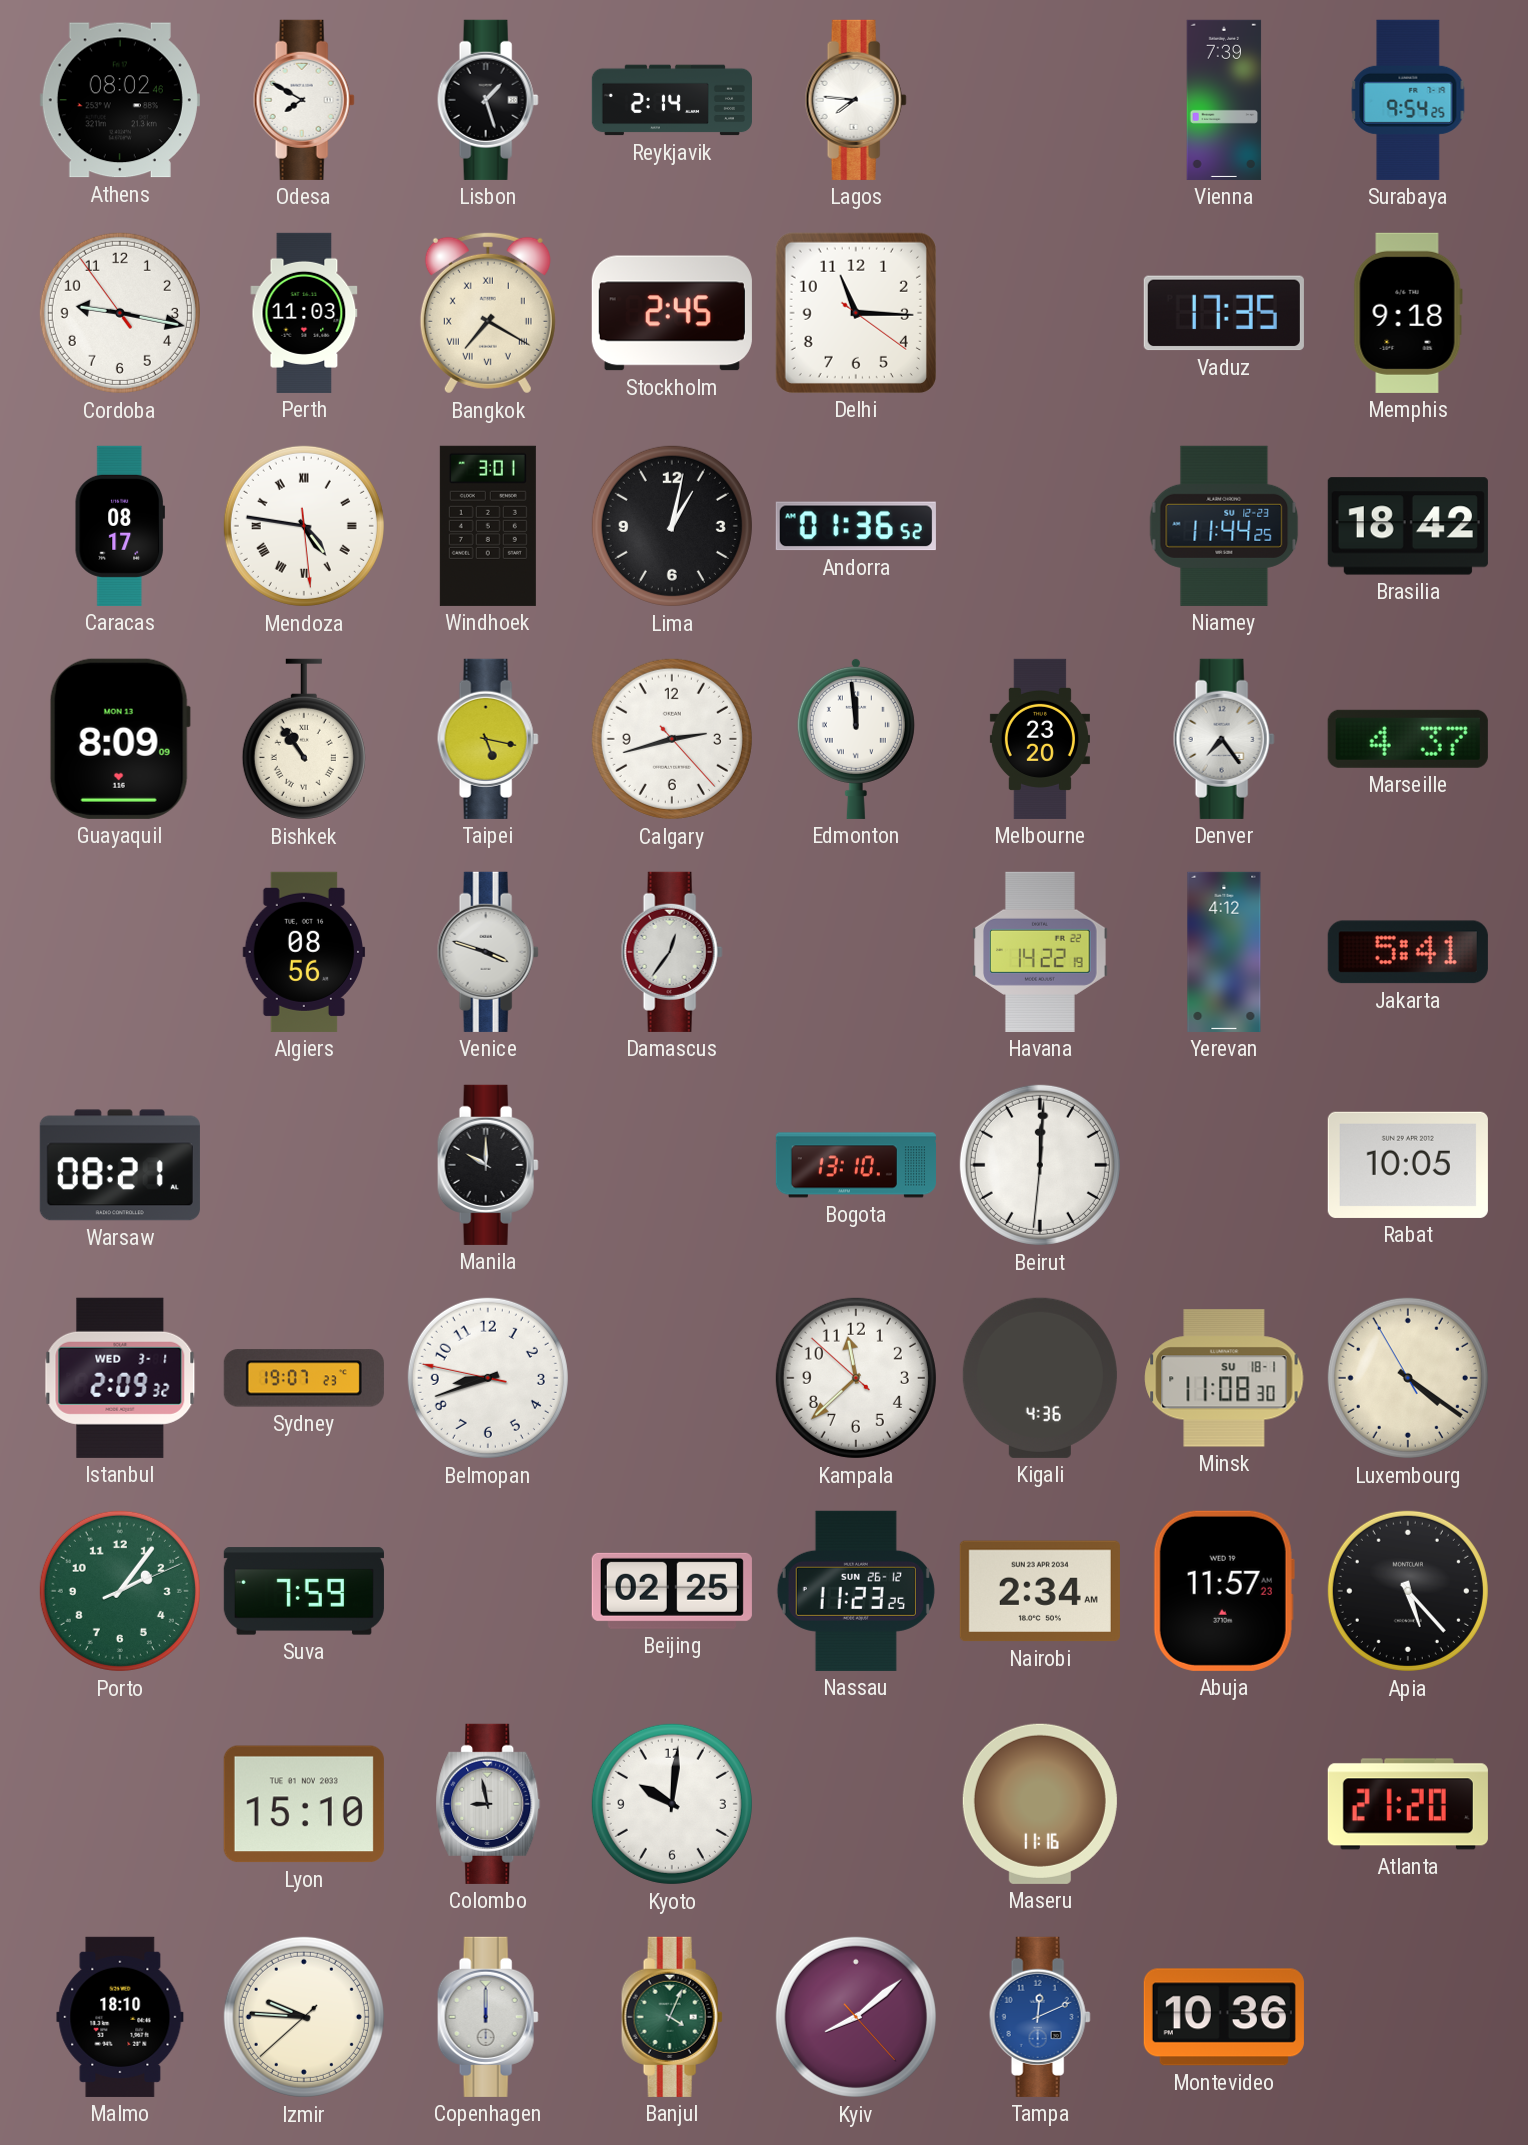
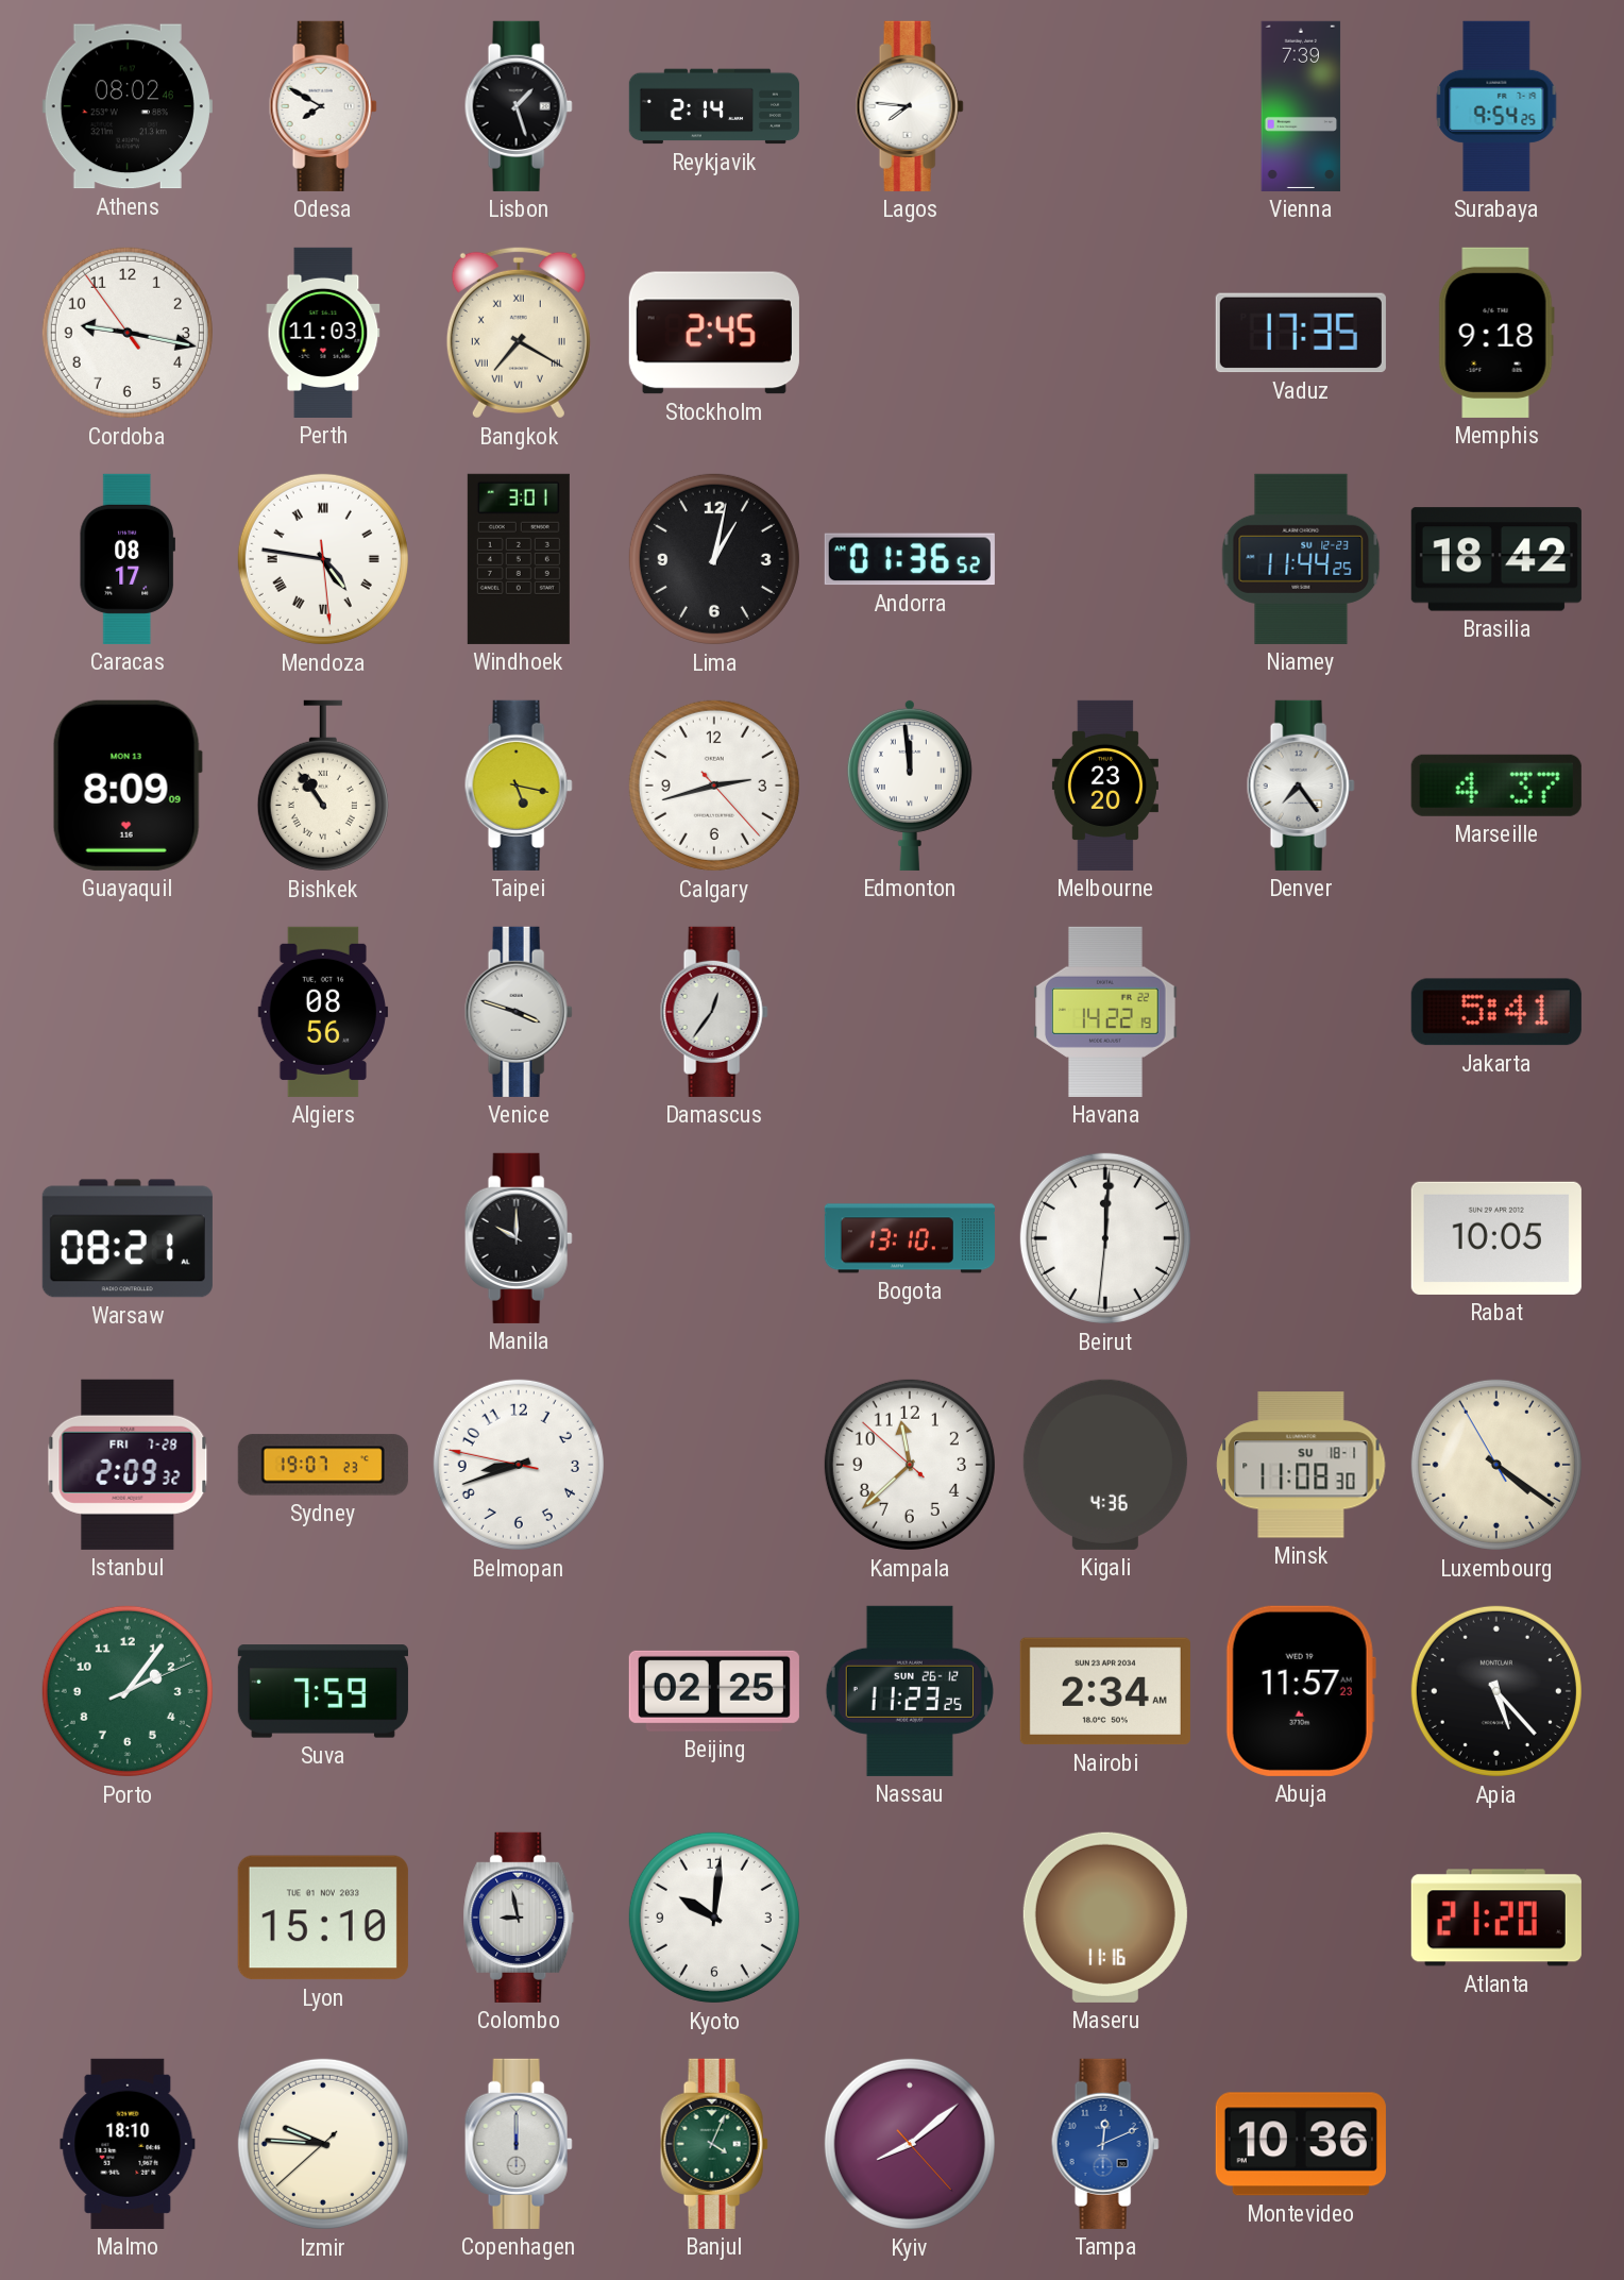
Delhi: 11:15 -> none
Yerevan: 4:12 -> none
Istanbul date: WED 3-1 -> FRI 7-28
